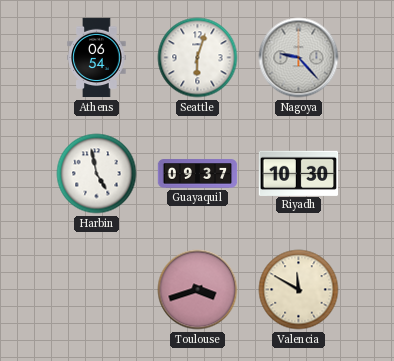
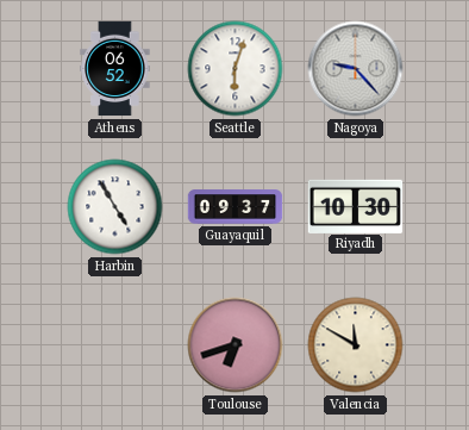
Athens: 06:54 -> 06:52
Harbin: 4:58 -> 4:55
Toulouse: 3:42 -> 6:42
